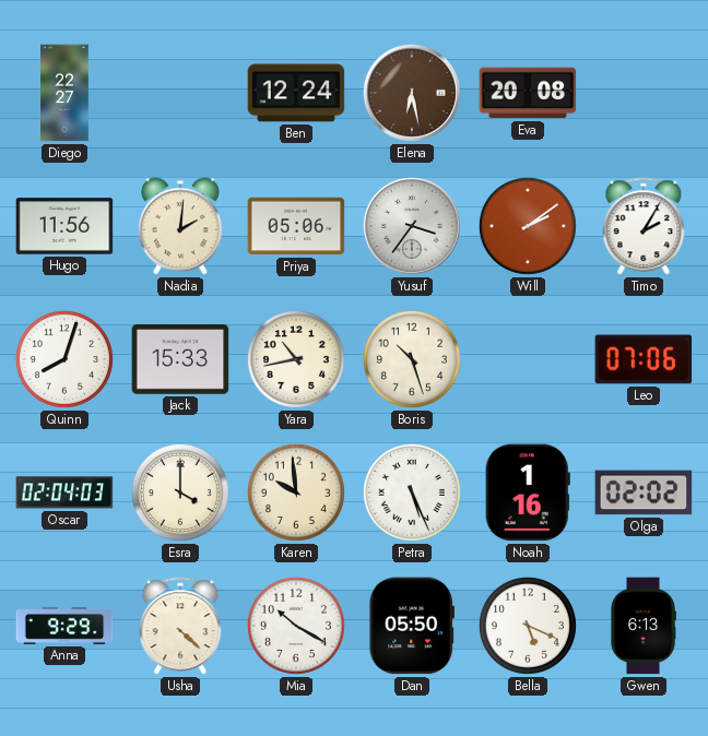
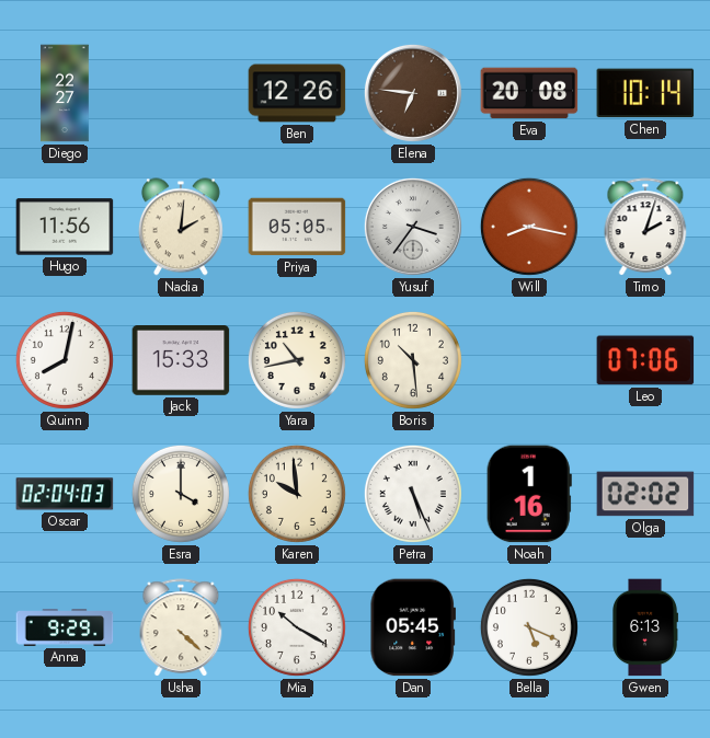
Ben: 12:24 -> 12:26
Elena: 6:28 -> 6:46
Chen: none -> 10:14
Priya: 05:06 -> 05:05
Will: 2:09 -> 8:17
Timo: 2:05 -> 2:03
Quinn: 8:03 -> 8:02
Boris: 10:27 -> 10:29
Dan: 05:50 -> 05:45
